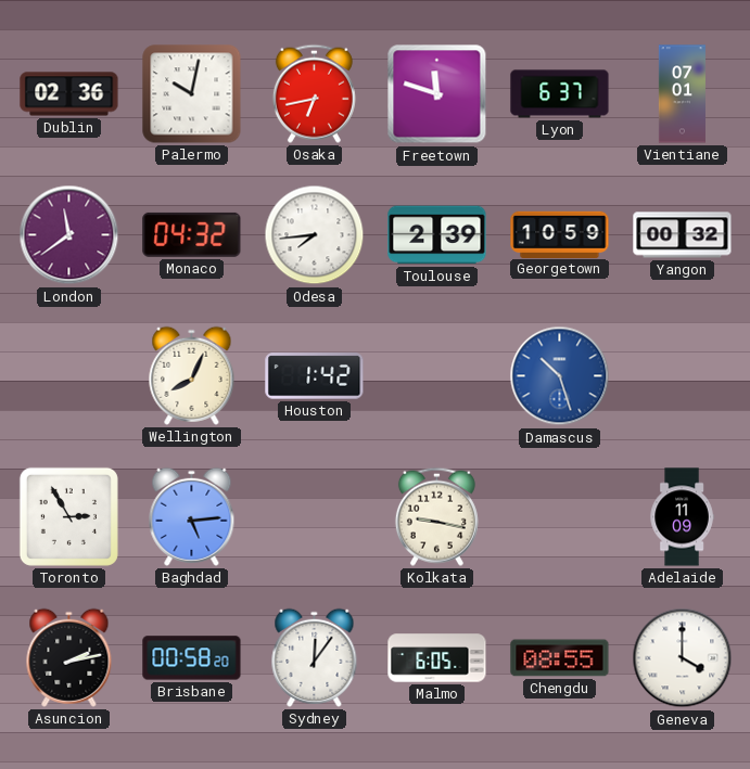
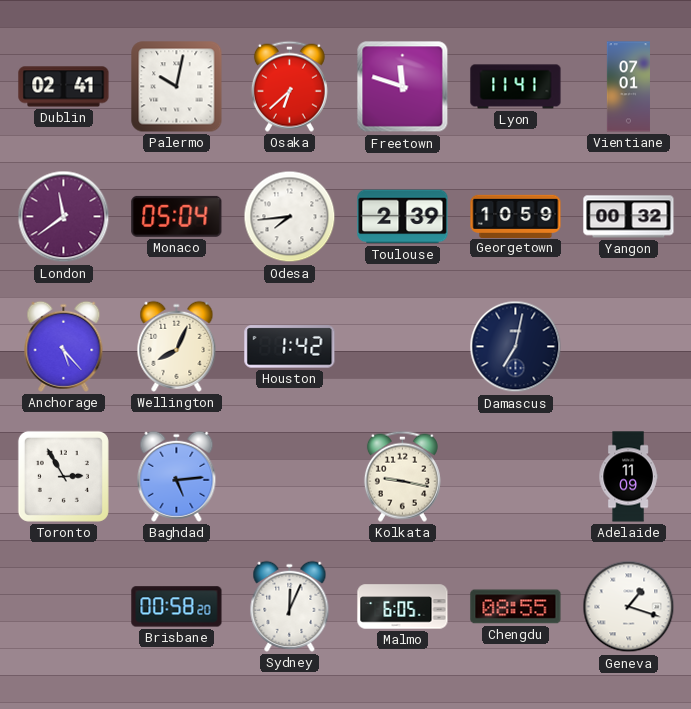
Dublin: 02:36 -> 02:41
Osaka: 6:43 -> 6:38
Lyon: 6:37 -> 11:41
Monaco: 04:32 -> 05:04
Anchorage: none -> 5:23
Damascus: 10:27 -> 7:02
Damascus dial: blue -> navy
Asuncion: 2:13 -> none
Sydney: 12:06 -> 12:04
Geneva: 4:00 -> 1:18
